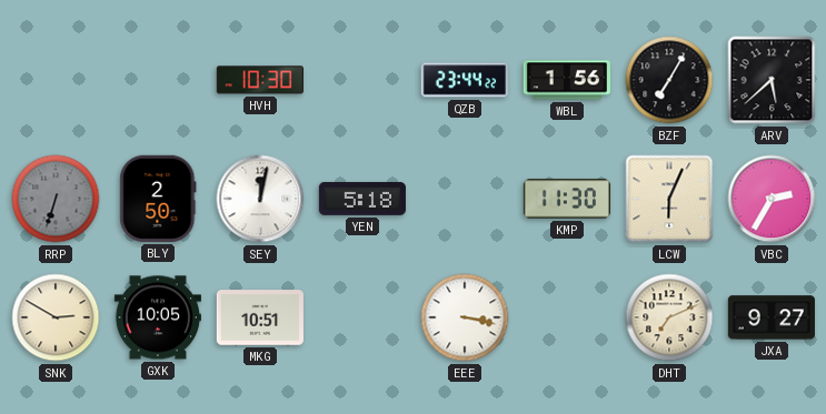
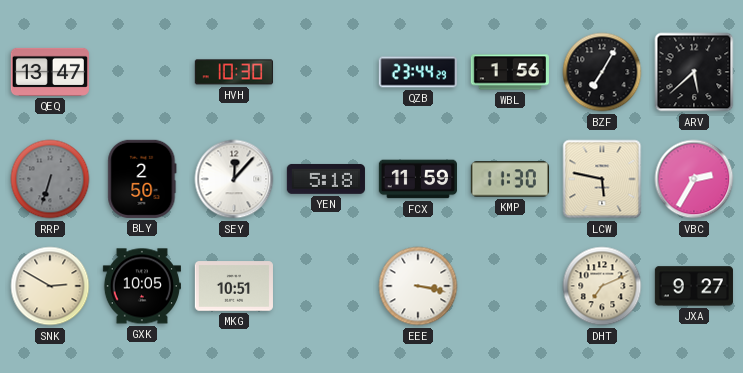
QEQ: none -> 13:47
QZB: 23:44:22 -> 23:44:29
SEY: 12:02 -> 12:07
FCX: none -> 11:59
LCW: 6:04 -> 5:47
